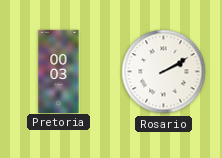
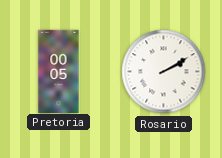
Pretoria: 00:03 -> 00:05
